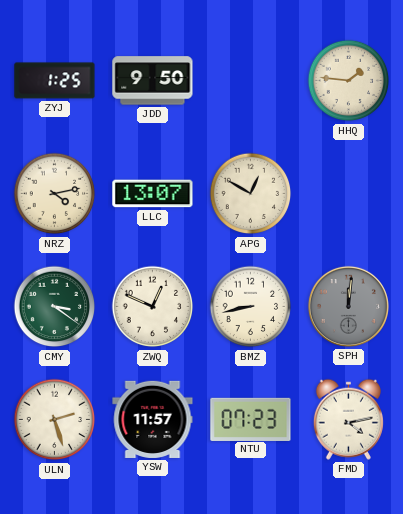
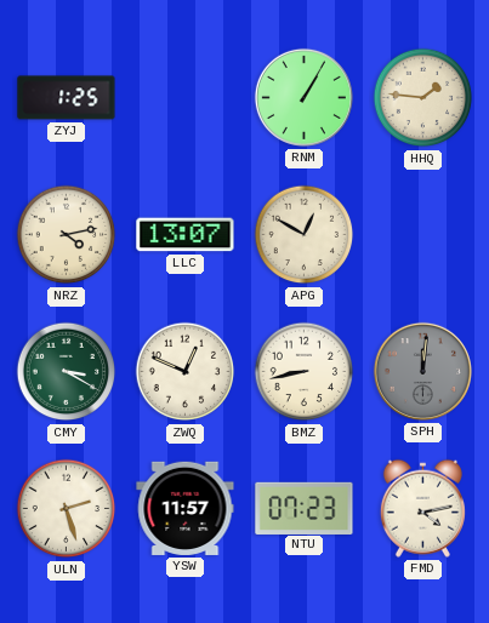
JDD: 9:50 -> none
RNM: none -> 1:05
CMY: 3:21 -> 3:20
